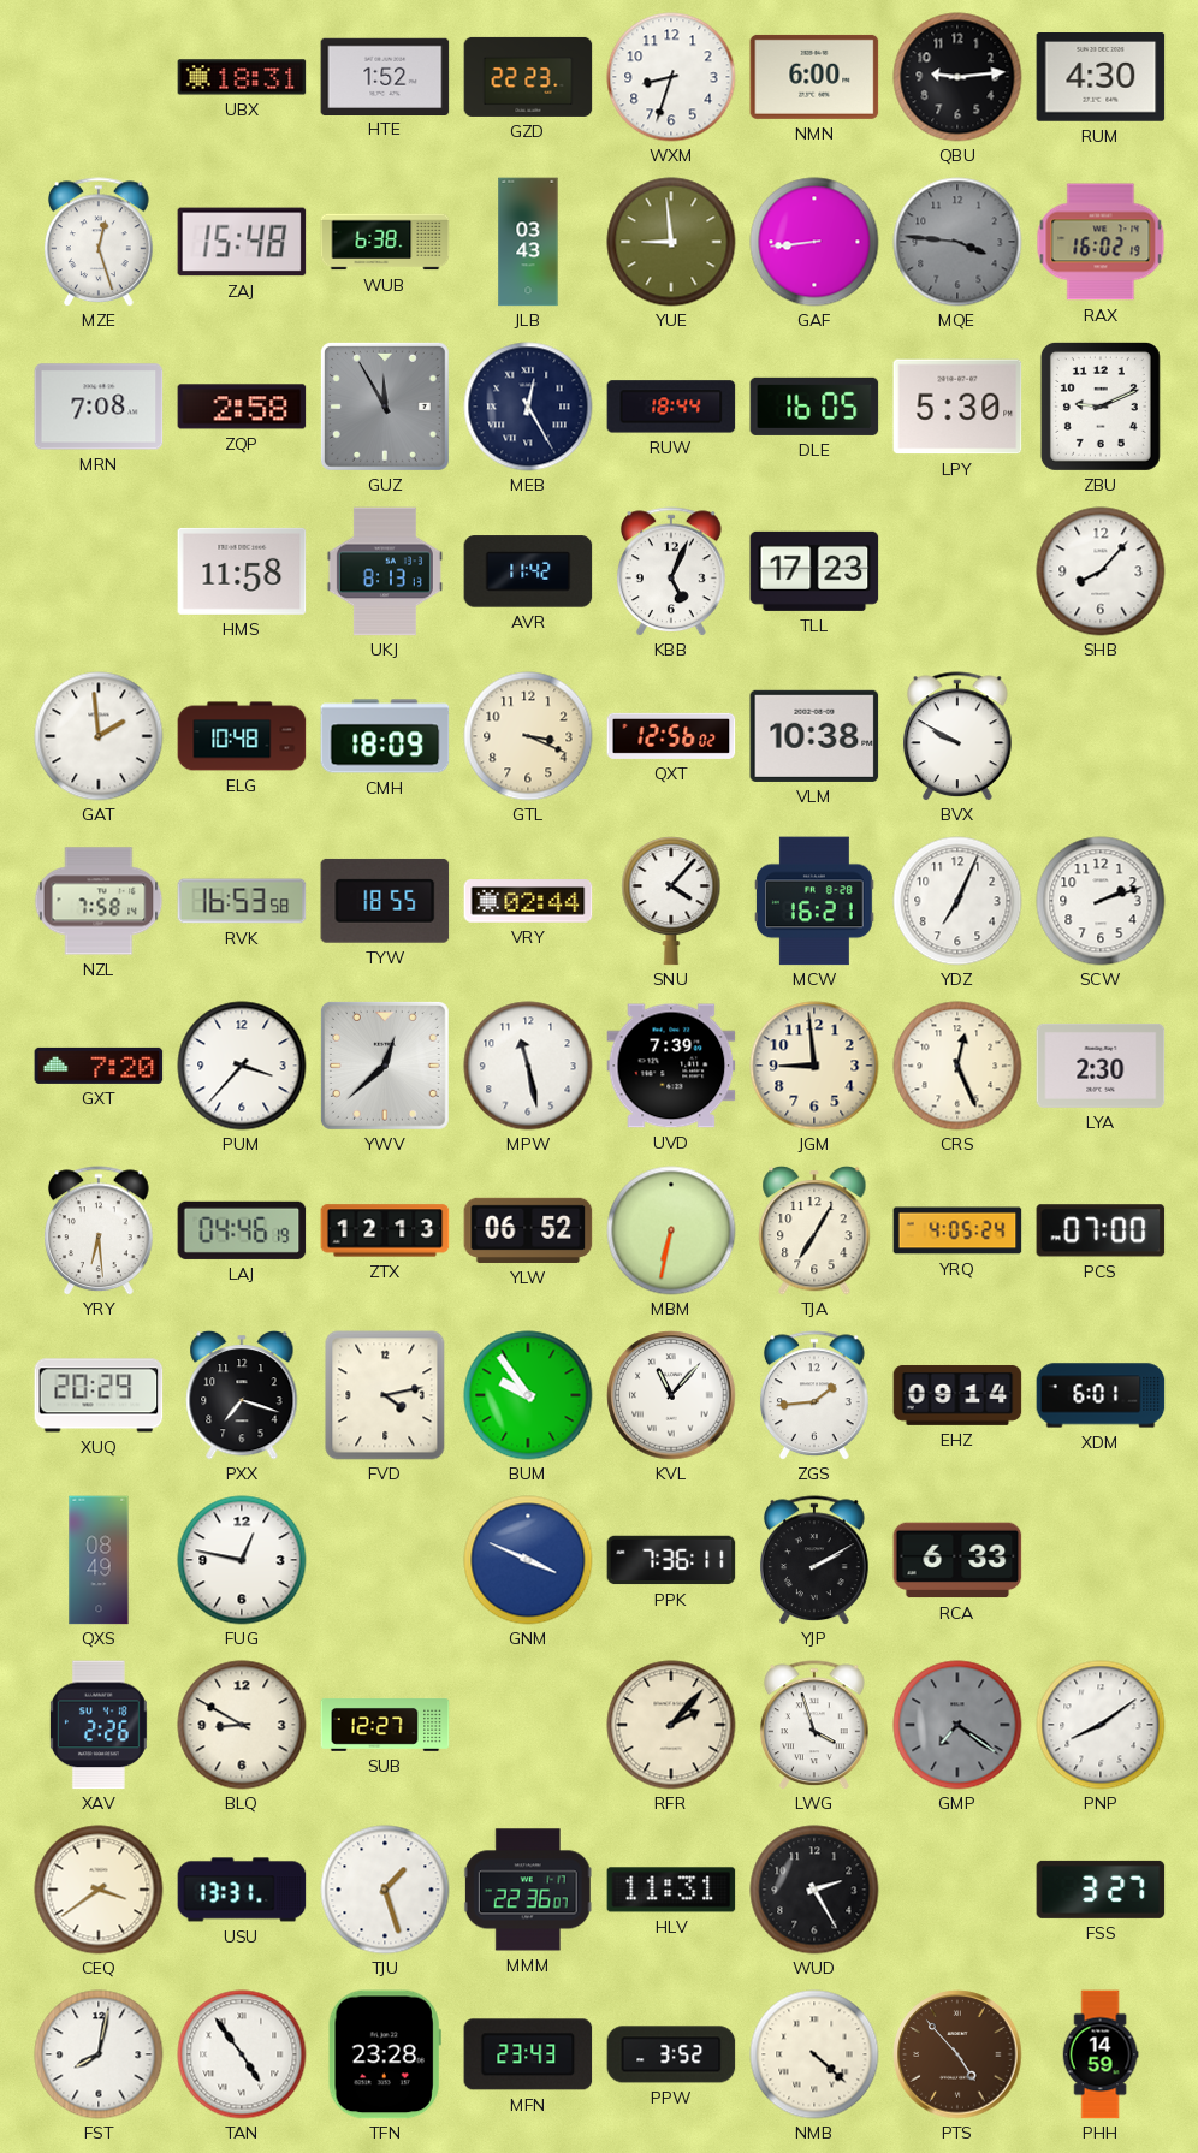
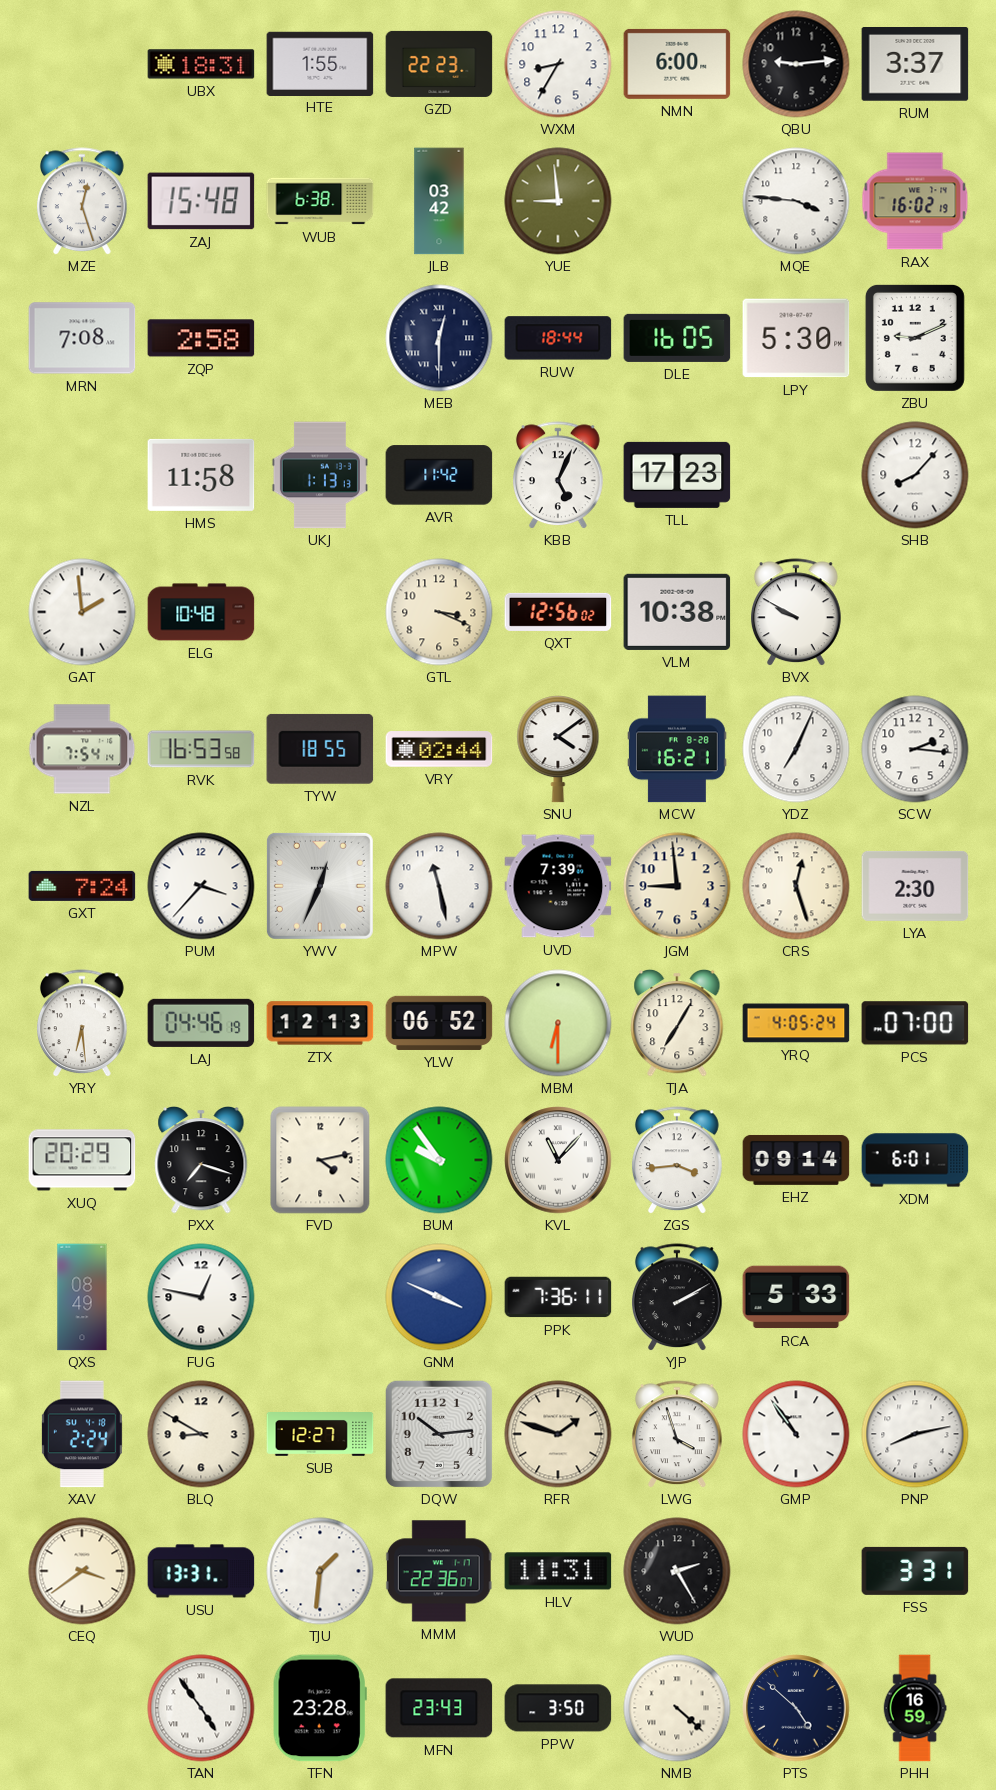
HTE: 1:52 -> 1:55
WXM: 8:33 -> 8:35
RUM: 4:30 -> 3:37
JLB: 03:43 -> 03:42
GAF: 8:44 -> none
MQE dial: grey -> white
GUZ: 11:55 -> none
MEB: 12:25 -> 12:30
UKJ: 8:13 -> 1:13
CMH: 18:09 -> none
NZL: 7:58 -> 7:54
SNU: 4:07 -> 4:09
SCW: 2:12 -> 2:16
GXT: 7:20 -> 7:24
YWV: 12:38 -> 12:34
CRS: 12:26 -> 12:27
MBM: 6:32 -> 6:30
ZGS: 1:44 -> 3:44
RCA: 6:33 -> 5:33
XAV: 2:26 -> 2:24
DQW: none -> 10:14
RFR: 2:07 -> 1:48
GMP: 7:21 -> 10:54
GMP dial: grey -> white
PNP: 8:09 -> 8:13
TJU: 1:27 -> 1:31
FSS: 3:27 -> 3:31
FST: 8:02 -> none
PPW: 3:52 -> 3:50
PTS: 4:53 -> 4:52
PTS dial: brown -> navy
PHH: 14:59 -> 16:59
